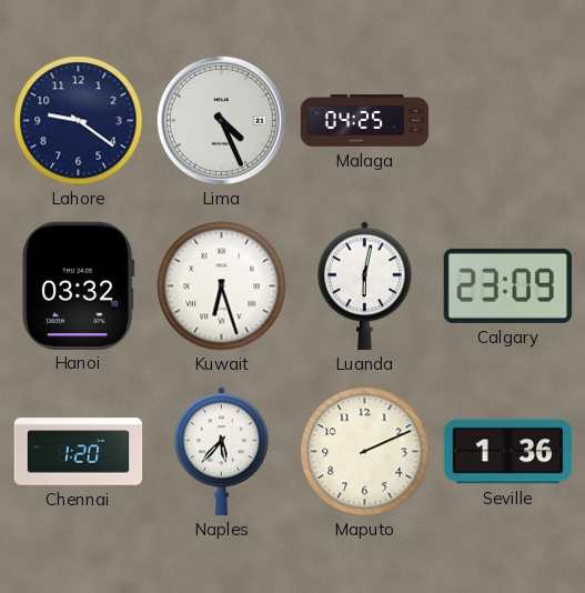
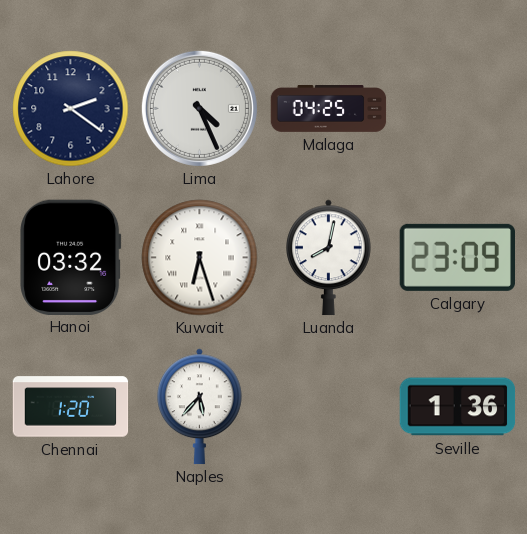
Lahore: 9:21 -> 2:21
Luanda: 6:02 -> 8:02
Maputo: 2:11 -> none
